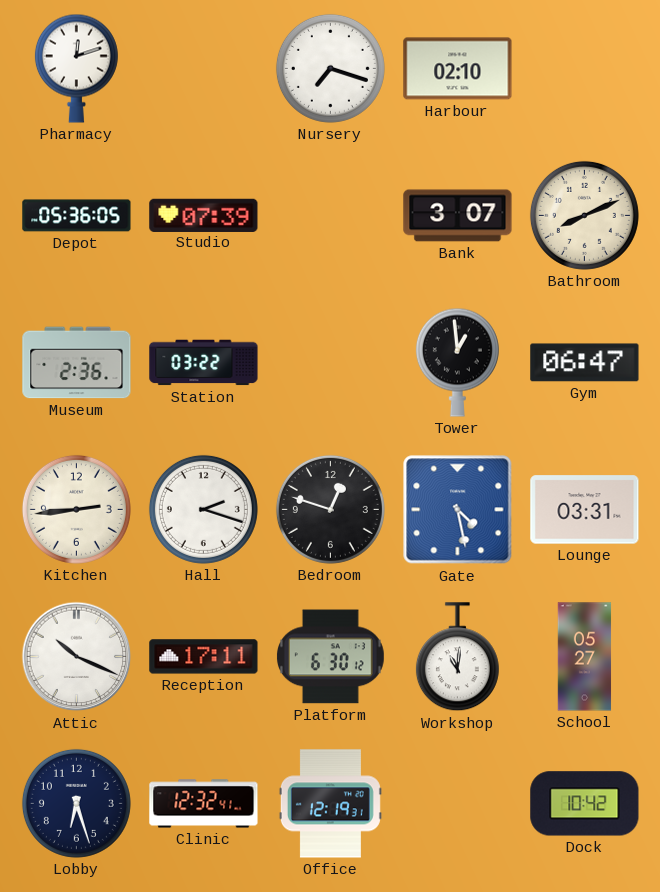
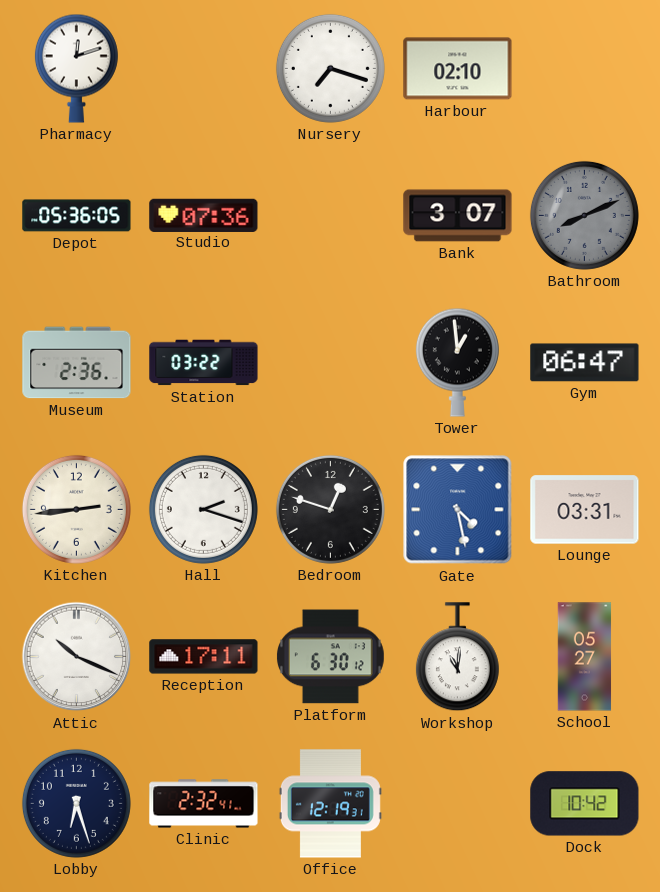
Studio: 07:39 -> 07:36
Bathroom dial: cream -> grey
Clinic: 12:32 -> 2:32
